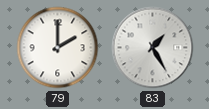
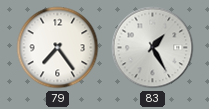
79: 2:00 -> 7:24
